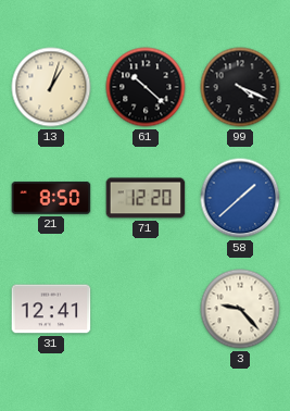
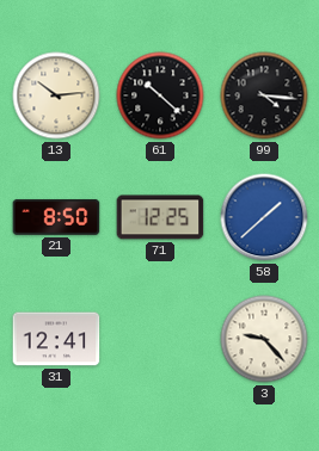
13: 1:03 -> 10:14
99: 4:19 -> 4:16
71: 12:20 -> 12:25
